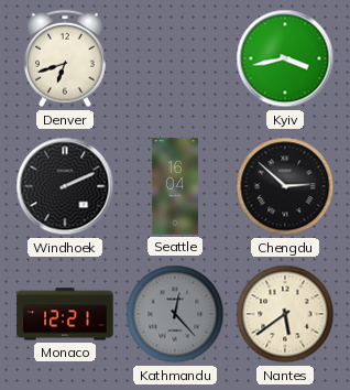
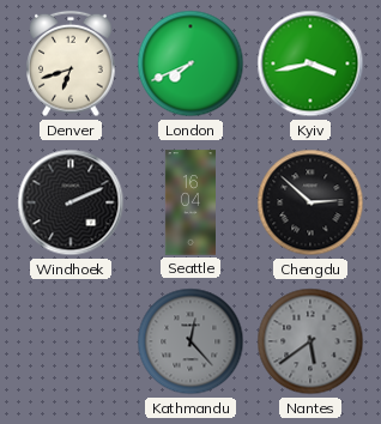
London: none -> 7:41
Monaco: 12:21 -> none
Nantes dial: cream -> grey
